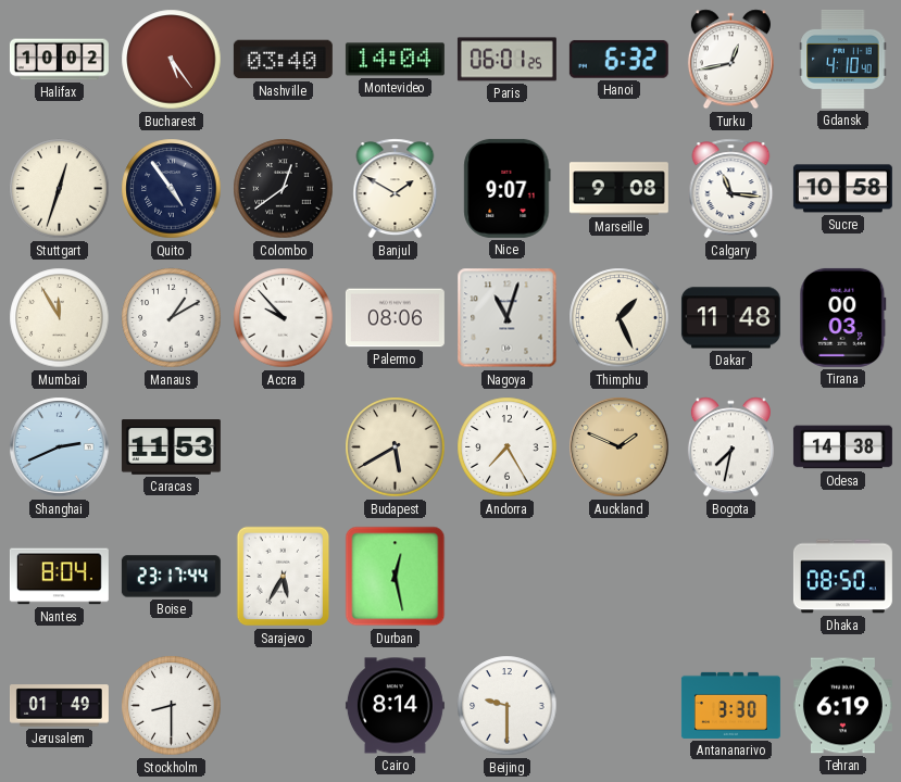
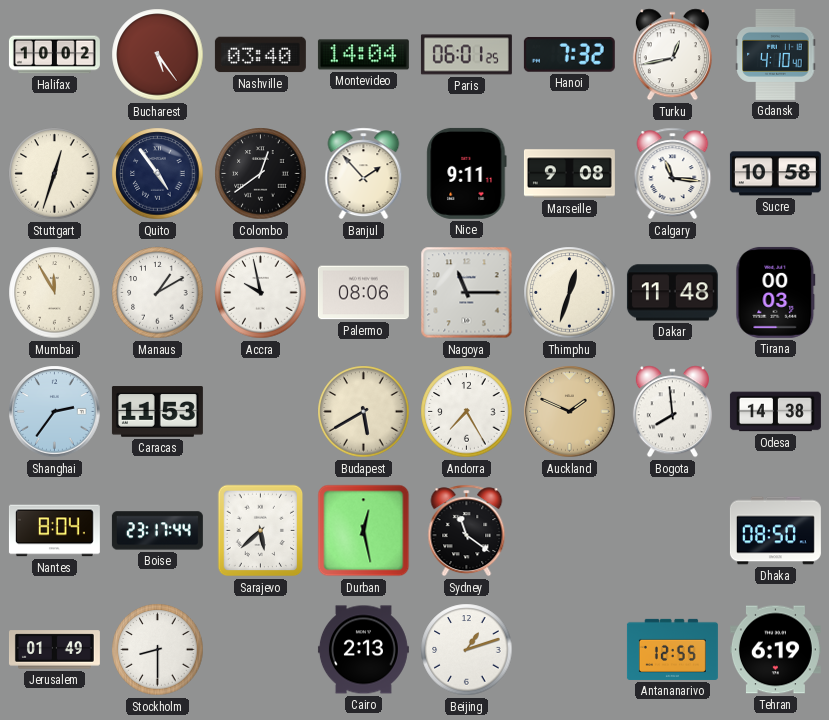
Hanoi: 6:32 -> 7:32
Banjul: 1:50 -> 1:53
Nice: 9:07 -> 9:11
Accra: 9:53 -> 9:58
Nagoya: 11:03 -> 11:15
Thimphu: 1:26 -> 12:33
Shanghai: 2:41 -> 2:36
Bogota: 7:32 -> 7:59
Sarajevo: 5:35 -> 5:38
Sydney: none -> 11:21
Cairo: 8:14 -> 2:13
Beijing: 9:30 -> 1:12
Antananarivo: 3:30 -> 12:55
